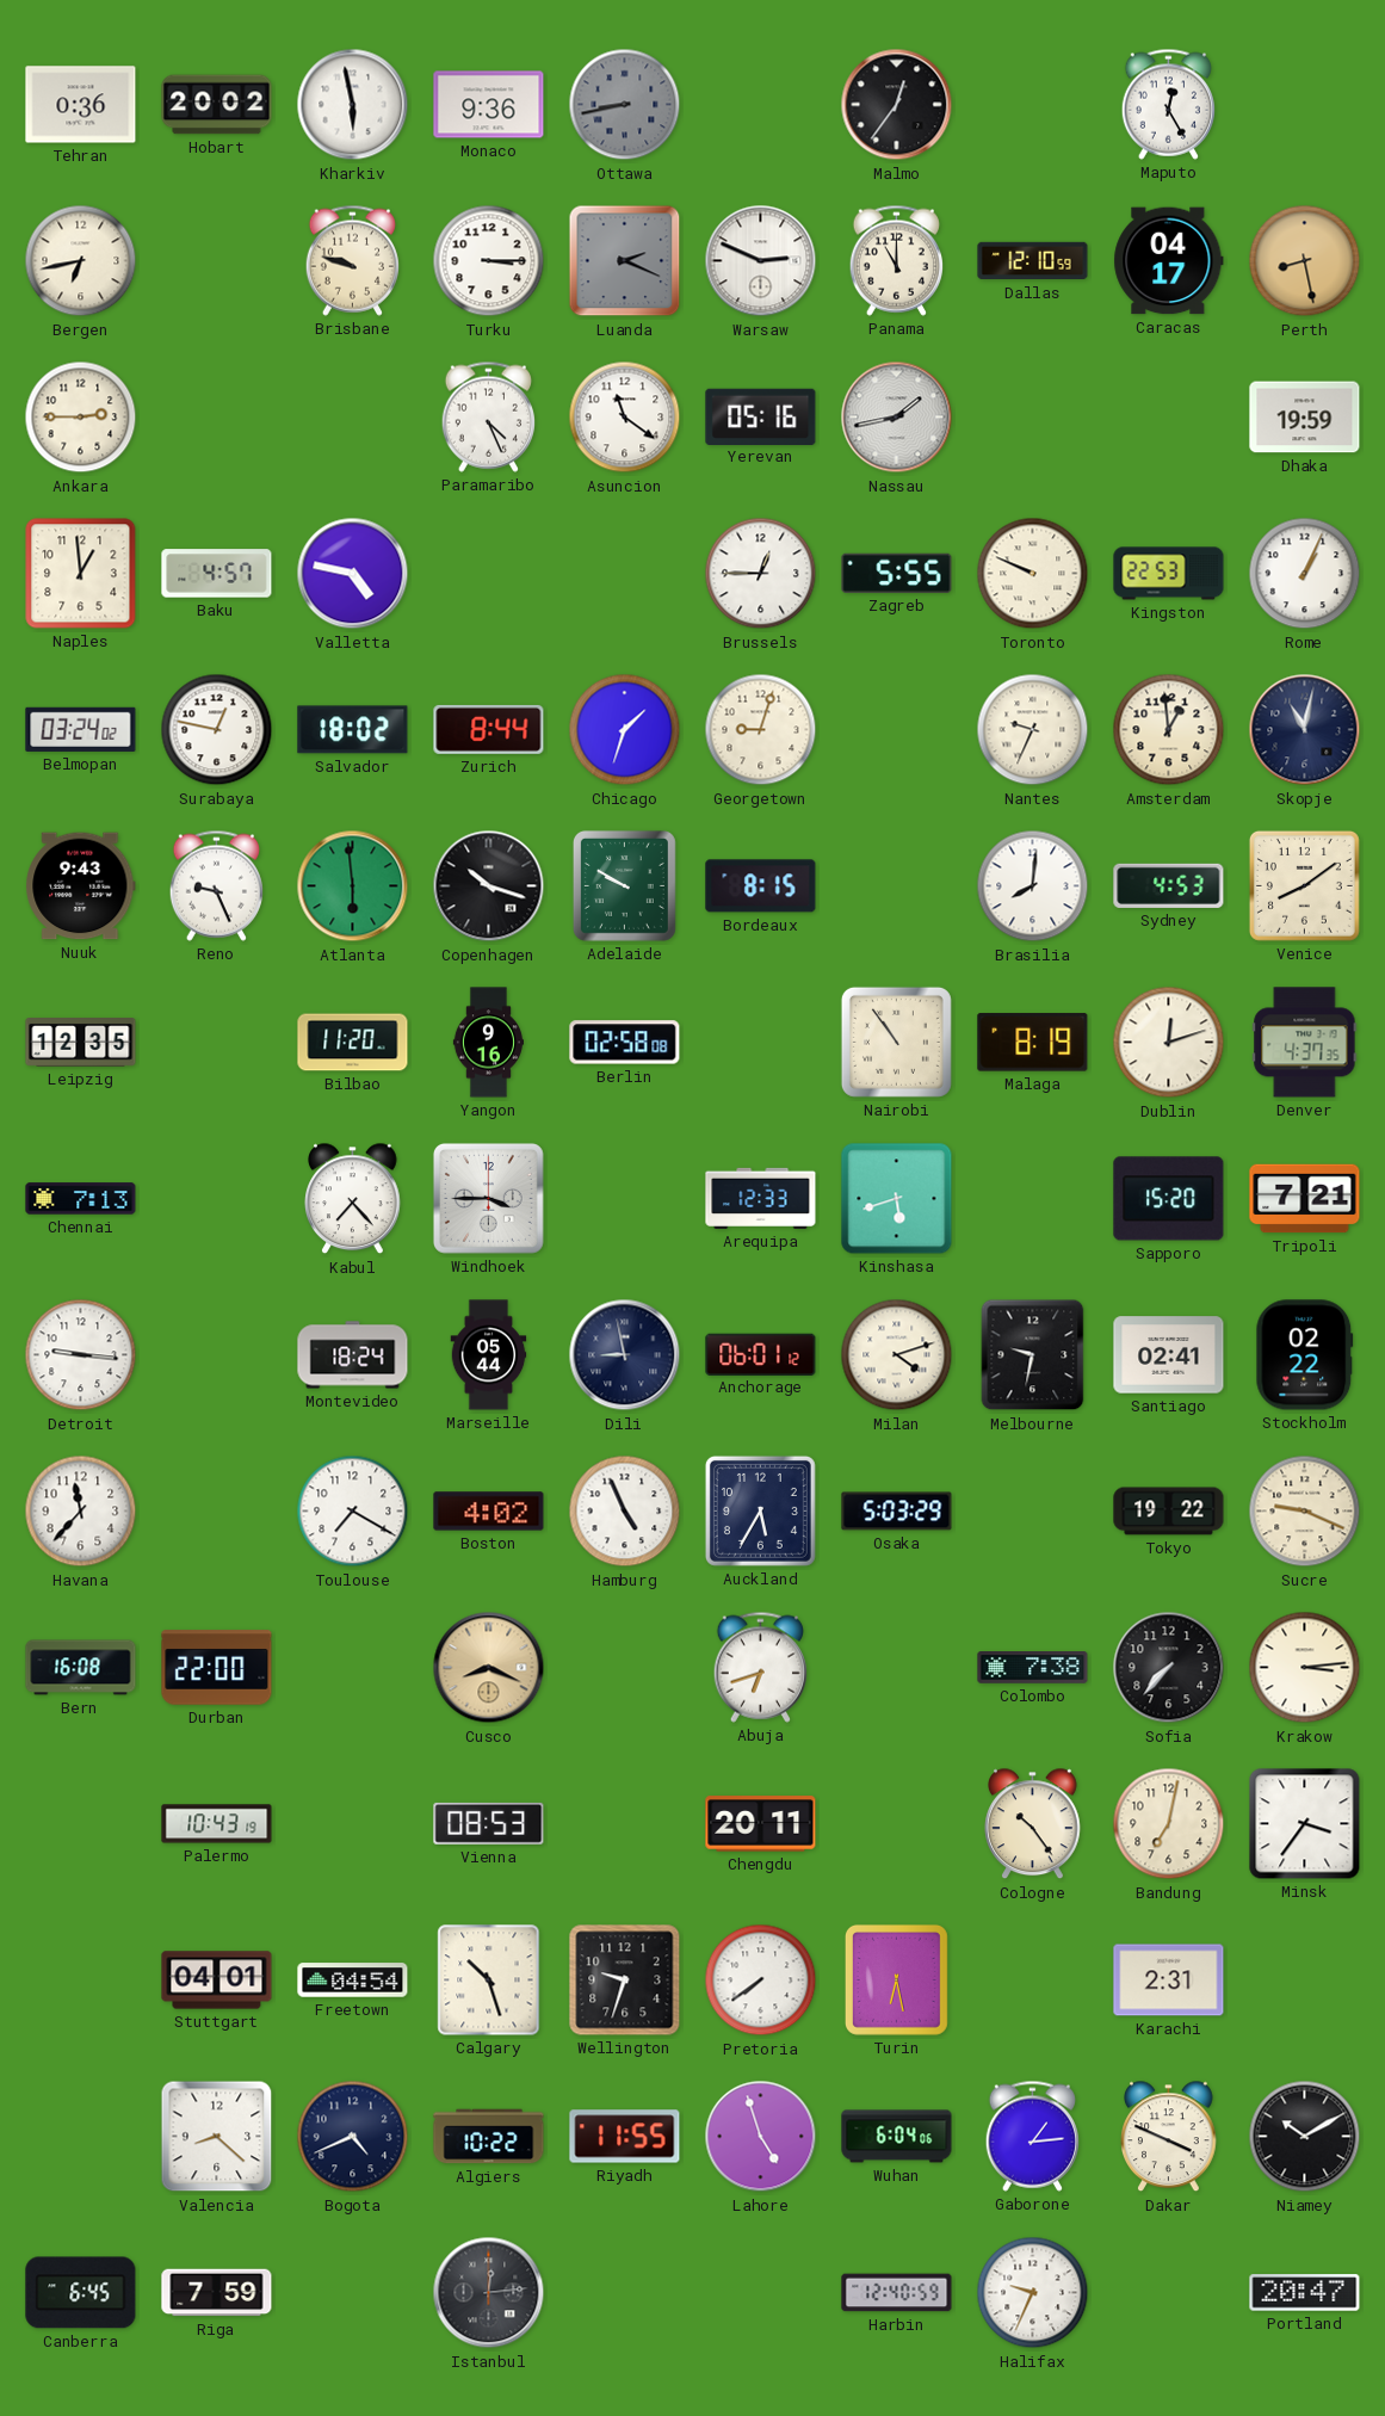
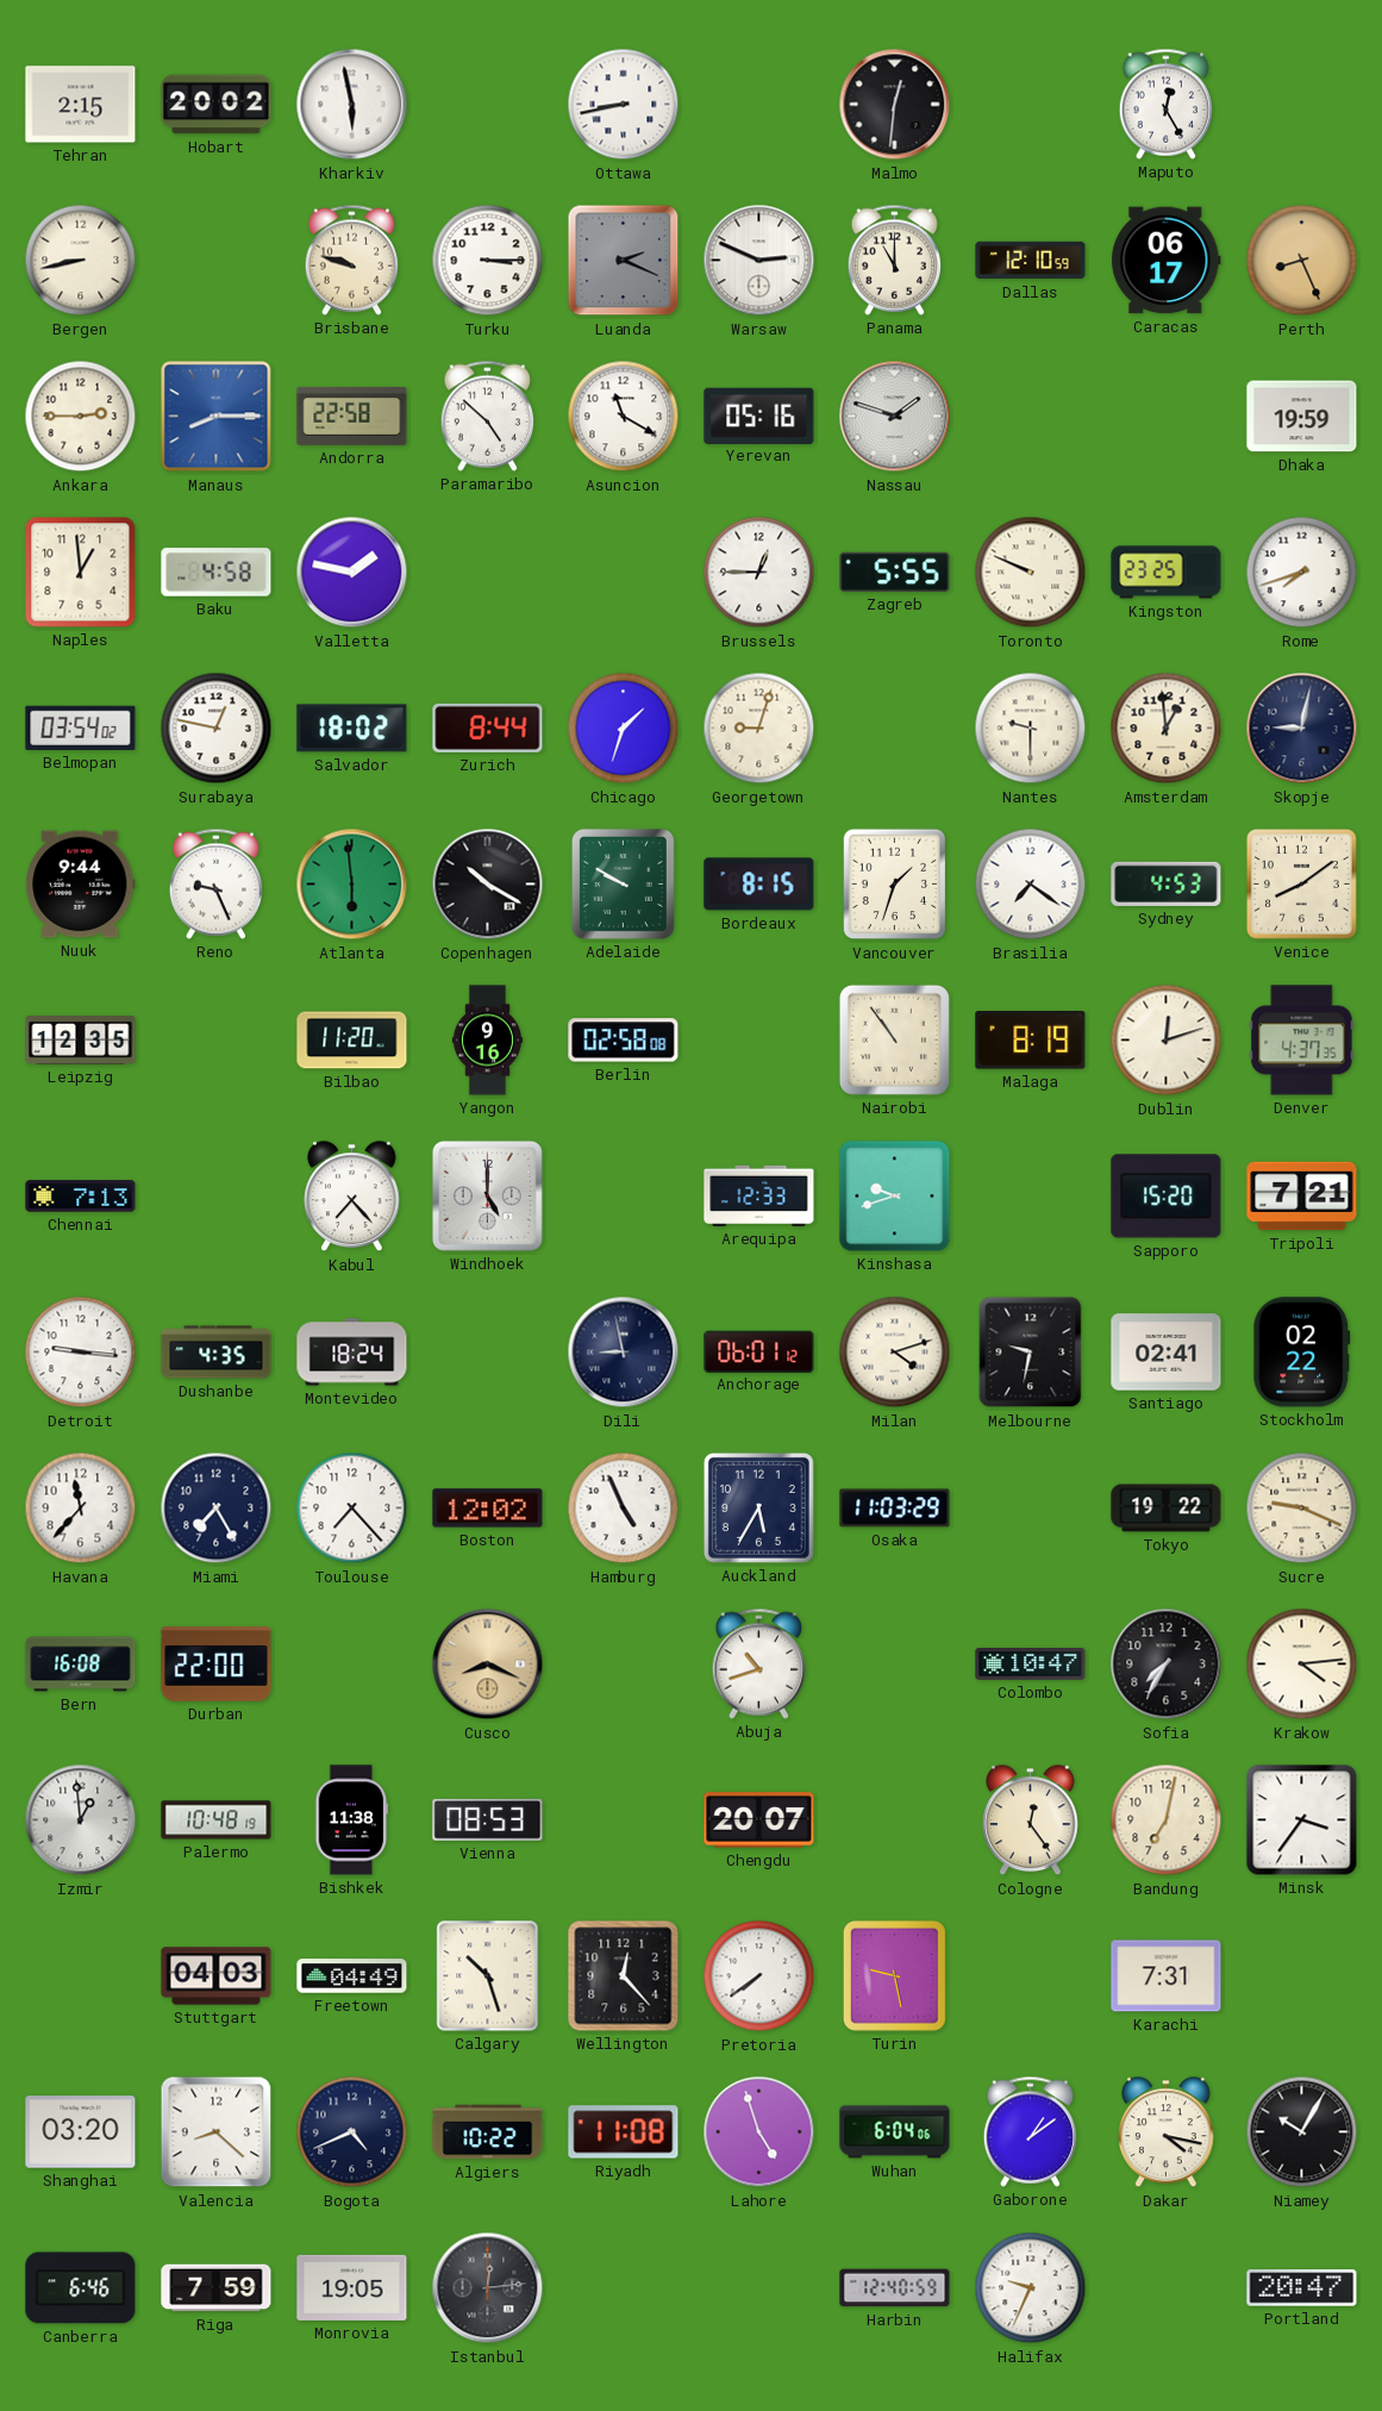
Tehran: 0:36 -> 2:15
Monaco: 9:36 -> none
Ottawa dial: grey -> white
Malmo: 12:36 -> 12:31
Bergen: 6:43 -> 8:43
Caracas: 04:17 -> 06:17
Perth: 8:28 -> 8:26
Manaus: none -> 8:15
Andorra: none -> 22:58
Paramaribo: 4:26 -> 4:52
Asuncion: 11:21 -> 11:20
Nassau: 1:43 -> 1:48
Baku: 4:57 -> 4:58
Valletta: 4:47 -> 1:47
Kingston: 22:53 -> 23:25
Rome: 1:04 -> 7:42
Belmopan: 03:24 -> 03:54
Nantes: 9:34 -> 9:30
Skopje: 11:02 -> 9:02
Nuuk: 9:43 -> 9:44
Copenhagen: 10:18 -> 10:20
Vancouver: none -> 1:33
Brasilia: 8:01 -> 7:21
Windhoek: 3:45 -> 5:00
Kinshasa: 5:42 -> 9:42
Dushanbe: none -> 4:35
Marseille: 05:44 -> none
Miami: none -> 7:25
Toulouse: 7:20 -> 7:23
Boston: 4:02 -> 12:02
Osaka: 5:03 -> 11:03
Abuja: 6:42 -> 10:42
Colombo: 7:38 -> 10:47
Sofia: 7:37 -> 7:35
Krakow: 3:14 -> 4:14
Izmir: none -> 12:59
Palermo: 10:43 -> 10:48
Bishkek: none -> 11:38
Chengdu: 20:11 -> 20:07
Cologne: 10:24 -> 12:24
Stuttgart: 04:01 -> 04:03
Freetown: 04:54 -> 04:49
Wellington: 9:33 -> 12:23
Turin: 6:28 -> 9:28
Karachi: 2:31 -> 7:31
Shanghai: none -> 03:20
Riyadh: 11:55 -> 11:08
Gaborone: 1:14 -> 1:09
Dakar: 3:49 -> 4:17
Niamey: 10:10 -> 10:05
Canberra: 6:45 -> 6:46
Monrovia: none -> 19:05
